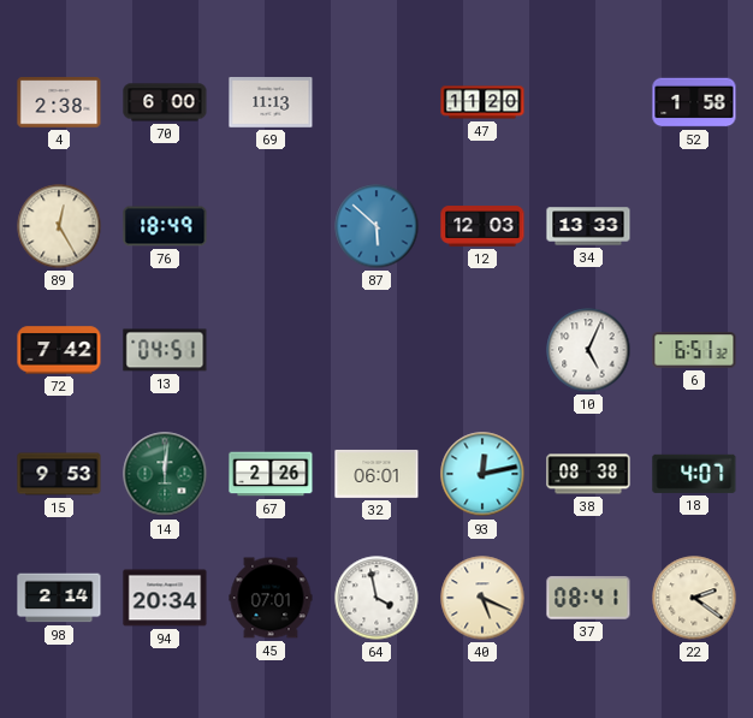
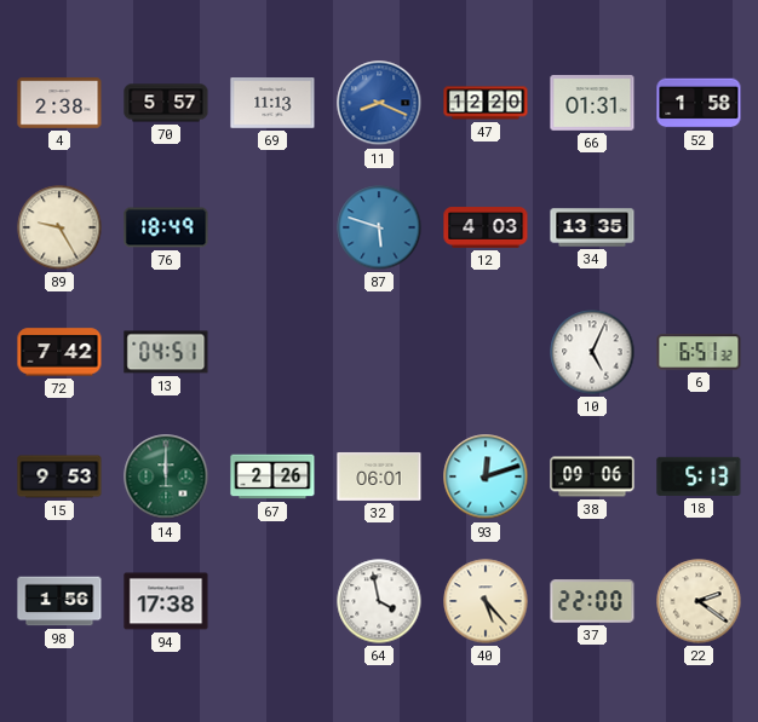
70: 6:00 -> 5:57
11: none -> 8:19
47: 11:20 -> 12:20
66: none -> 01:31
89: 12:25 -> 9:25
87: 5:52 -> 5:48
12: 12:03 -> 4:03
34: 13:33 -> 13:35
14: 12:01 -> 12:00
93: 12:13 -> 12:12
38: 08:38 -> 09:06
18: 4:07 -> 5:13
98: 2:14 -> 1:56
94: 20:34 -> 17:38
45: 07:01 -> none
40: 5:19 -> 5:23
37: 08:41 -> 22:00
